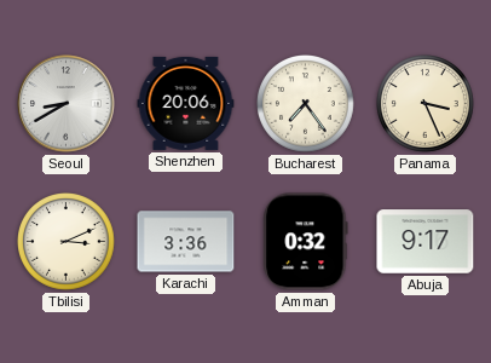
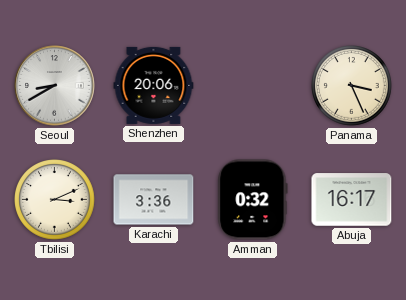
Bucharest: 7:24 -> none
Abuja: 9:17 -> 16:17
